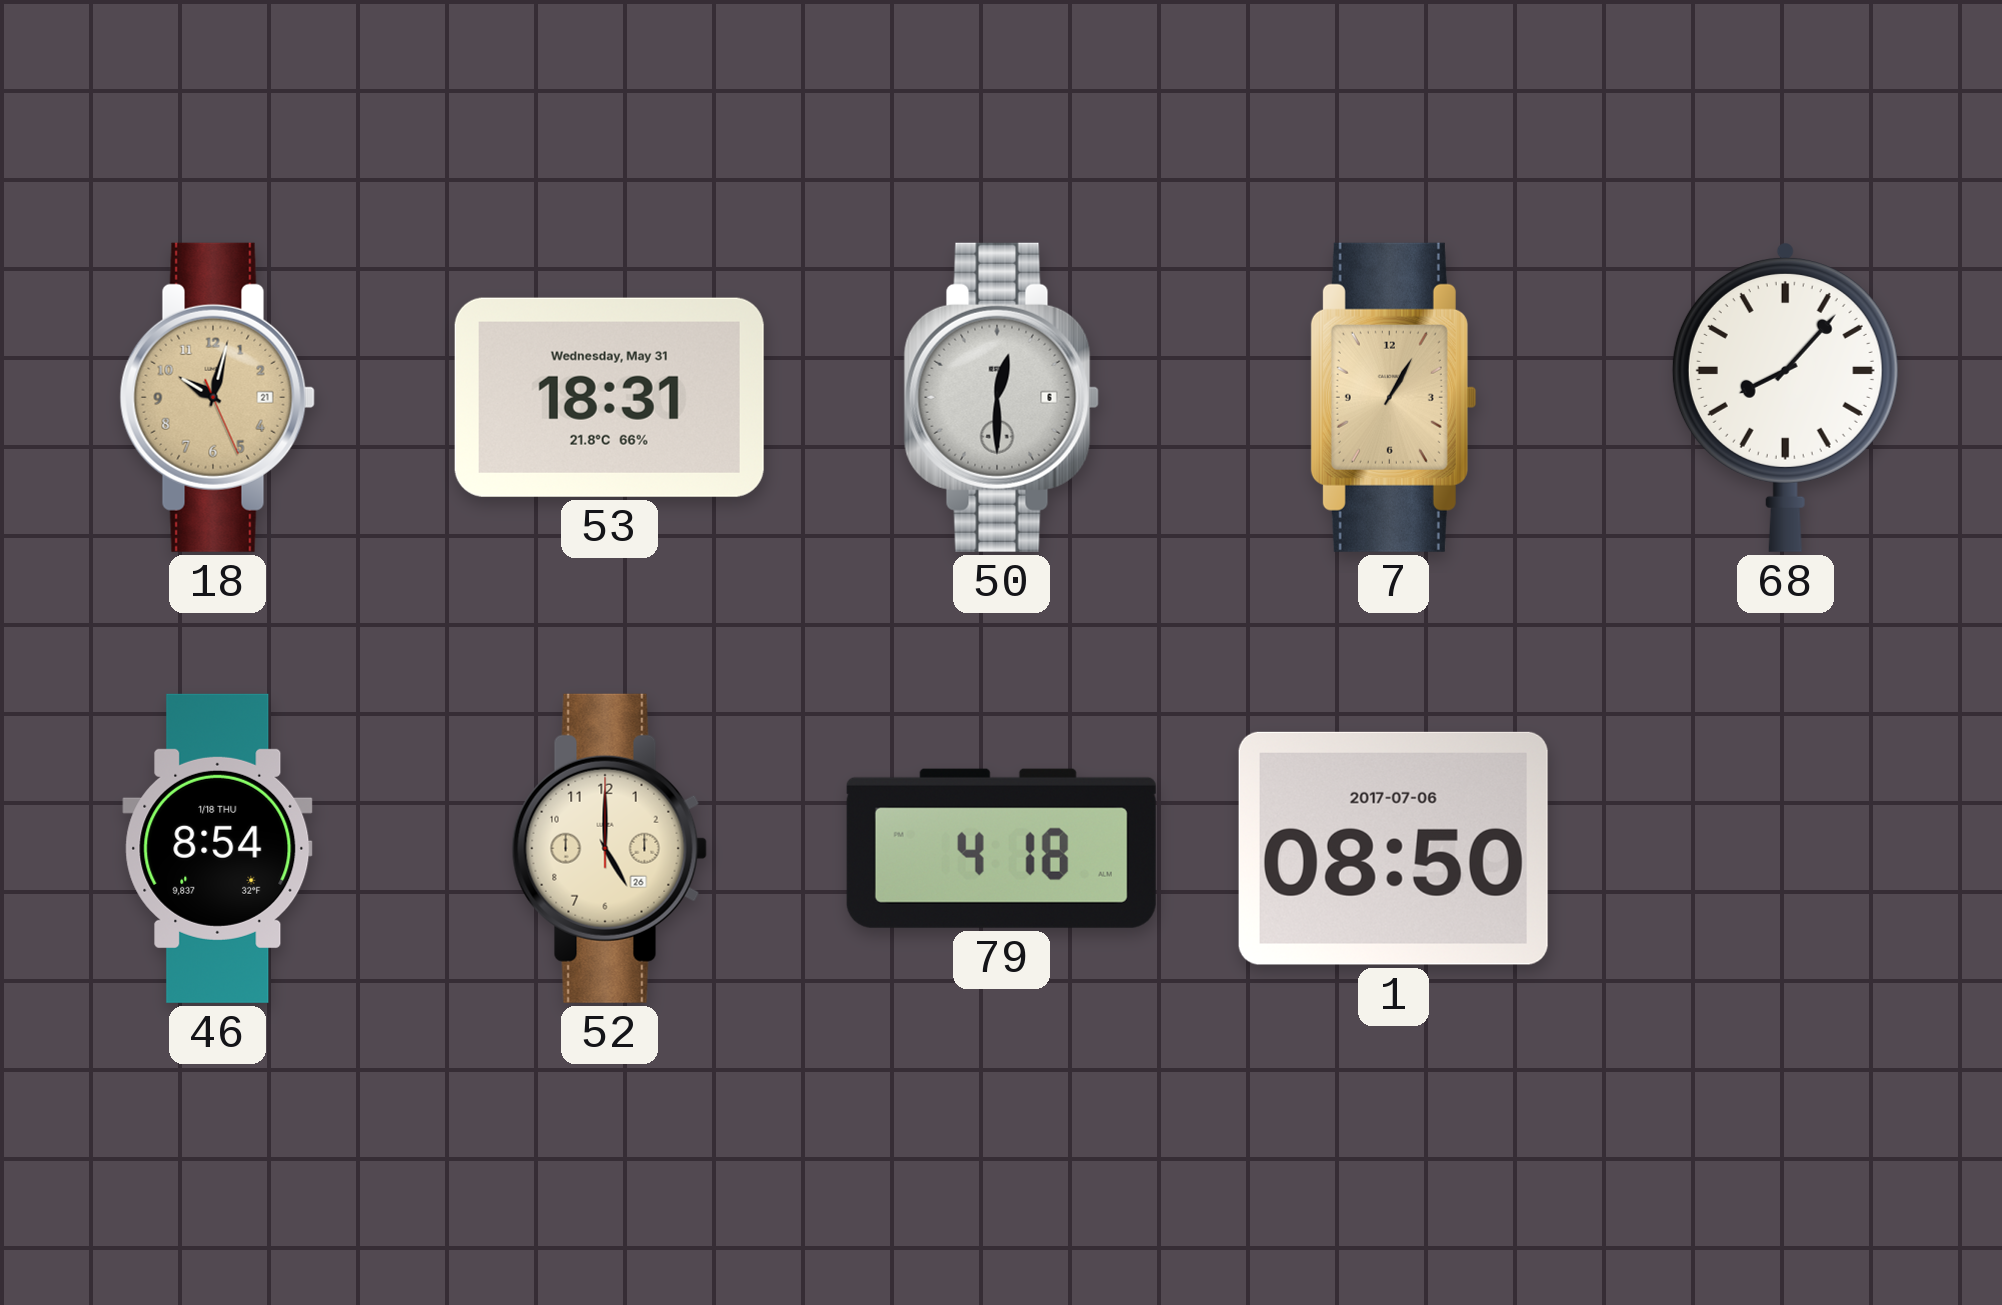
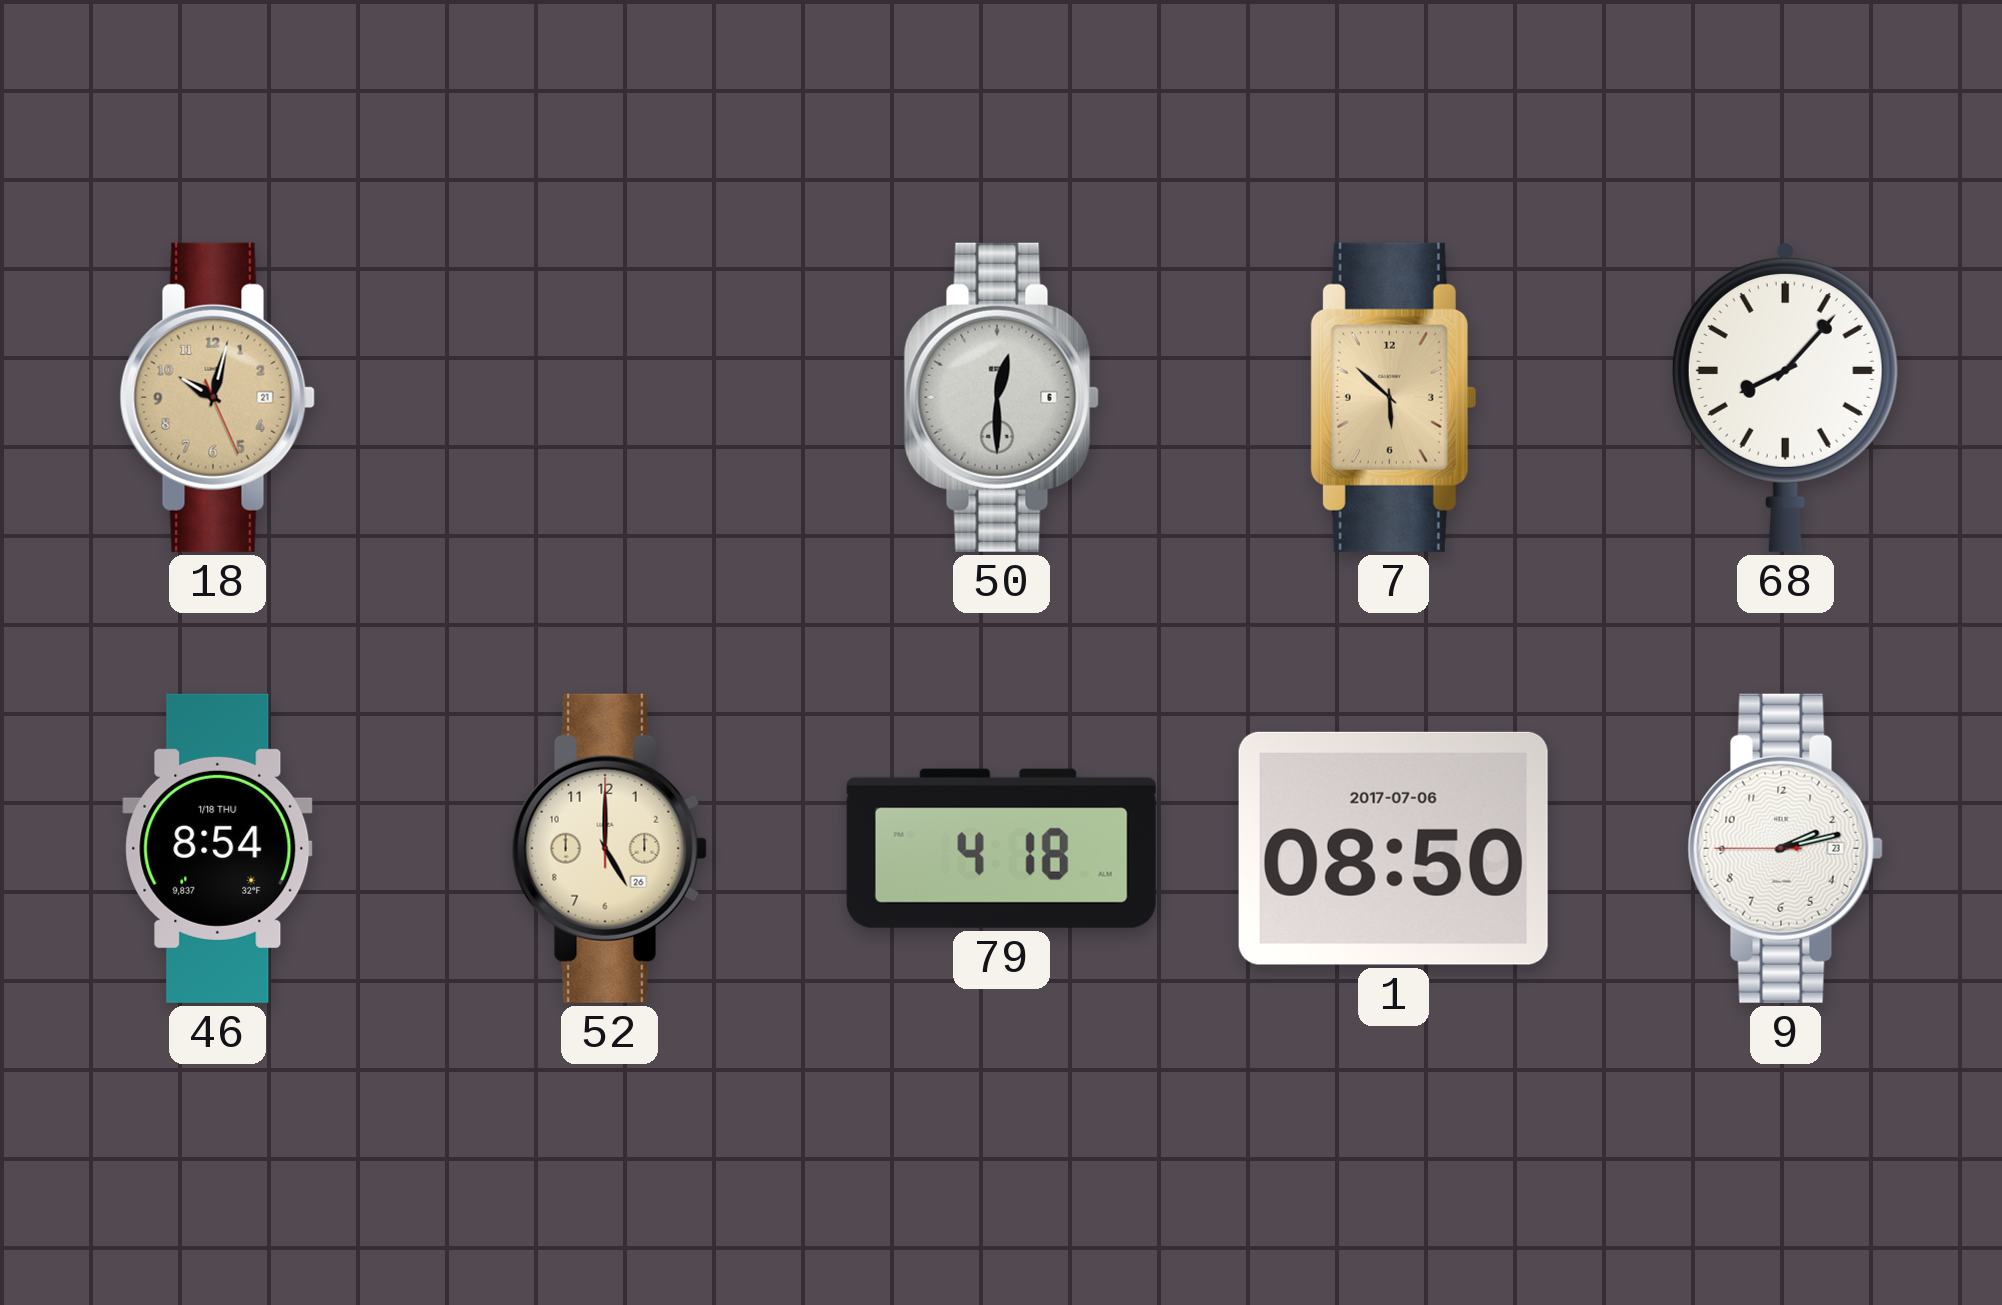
53: 18:31 -> none
7: 1:05 -> 5:52
9: none -> 2:12
